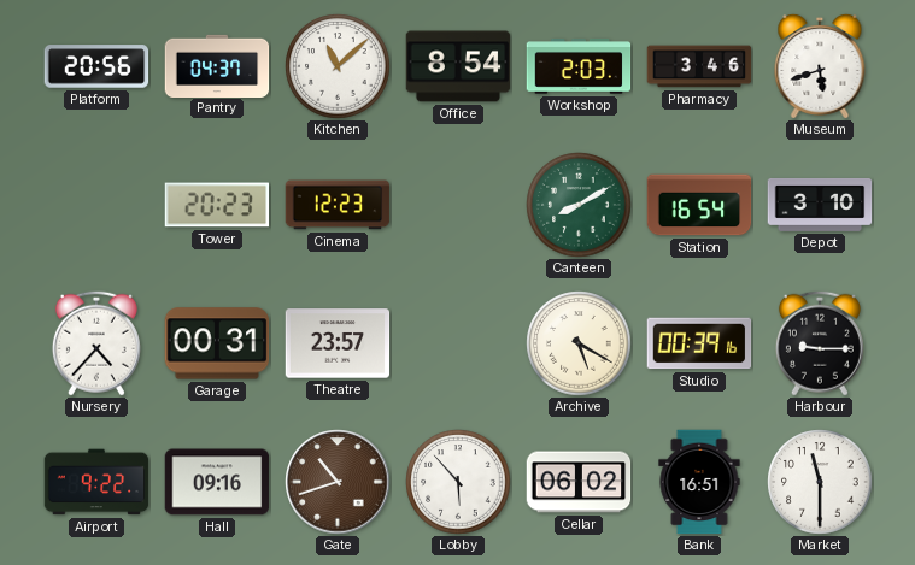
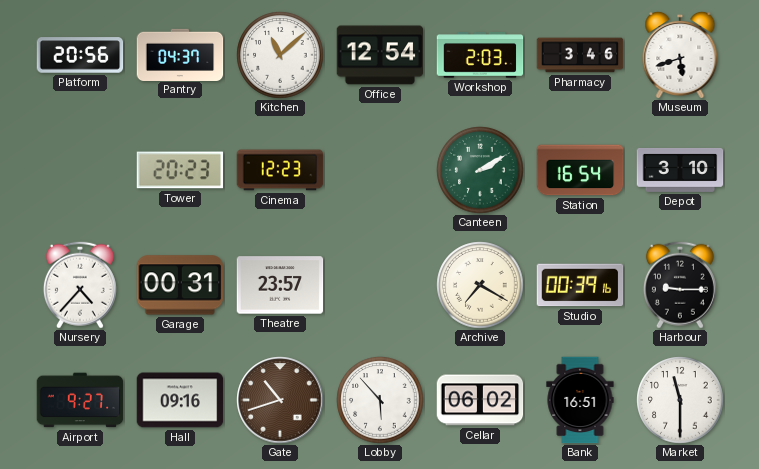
Office: 8:54 -> 12:54
Canteen: 8:10 -> 2:10
Archive: 5:20 -> 7:20
Airport: 9:22 -> 9:27
